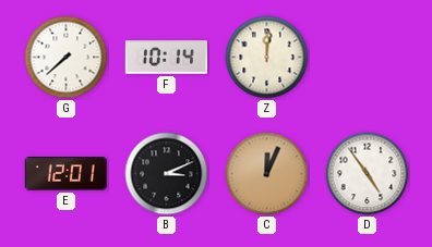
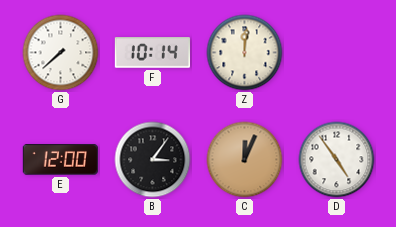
E: 12:01 -> 12:00
B: 3:11 -> 3:06
